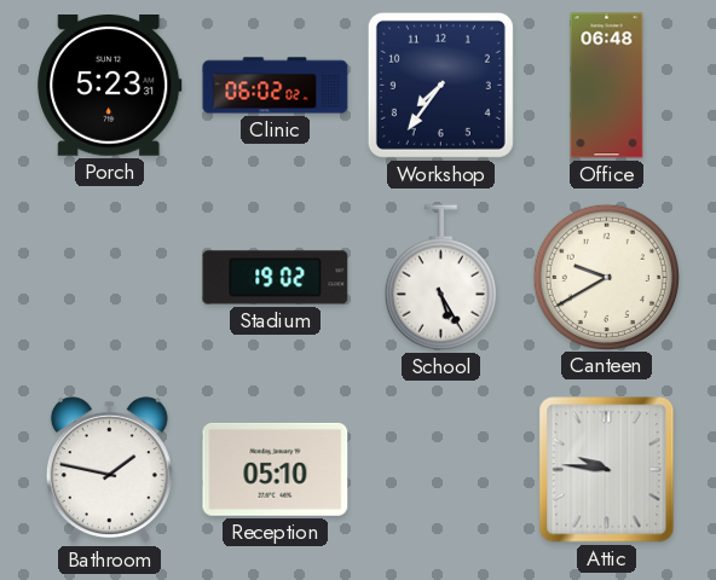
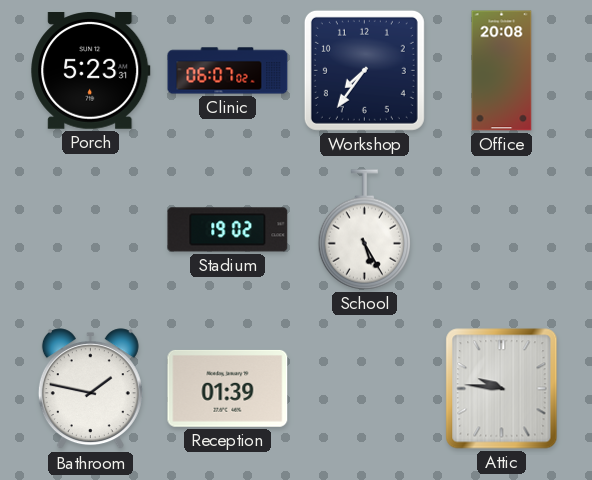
Clinic: 06:02 -> 06:07
Office: 06:48 -> 20:08
Canteen: 9:40 -> none
Reception: 05:10 -> 01:39
